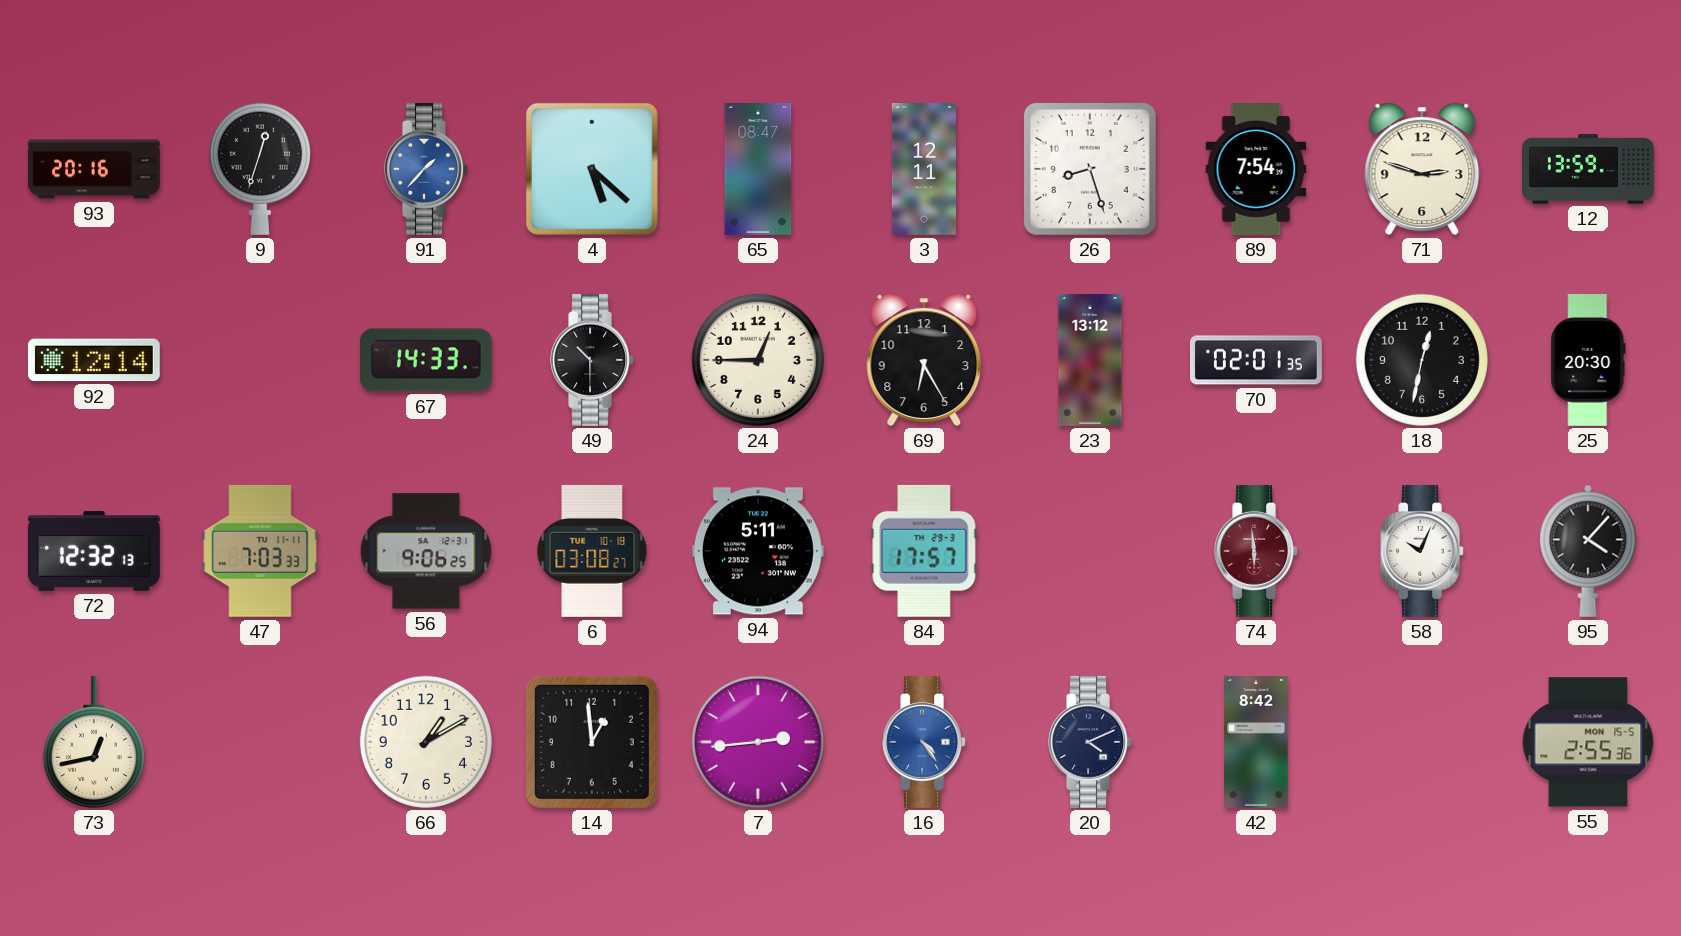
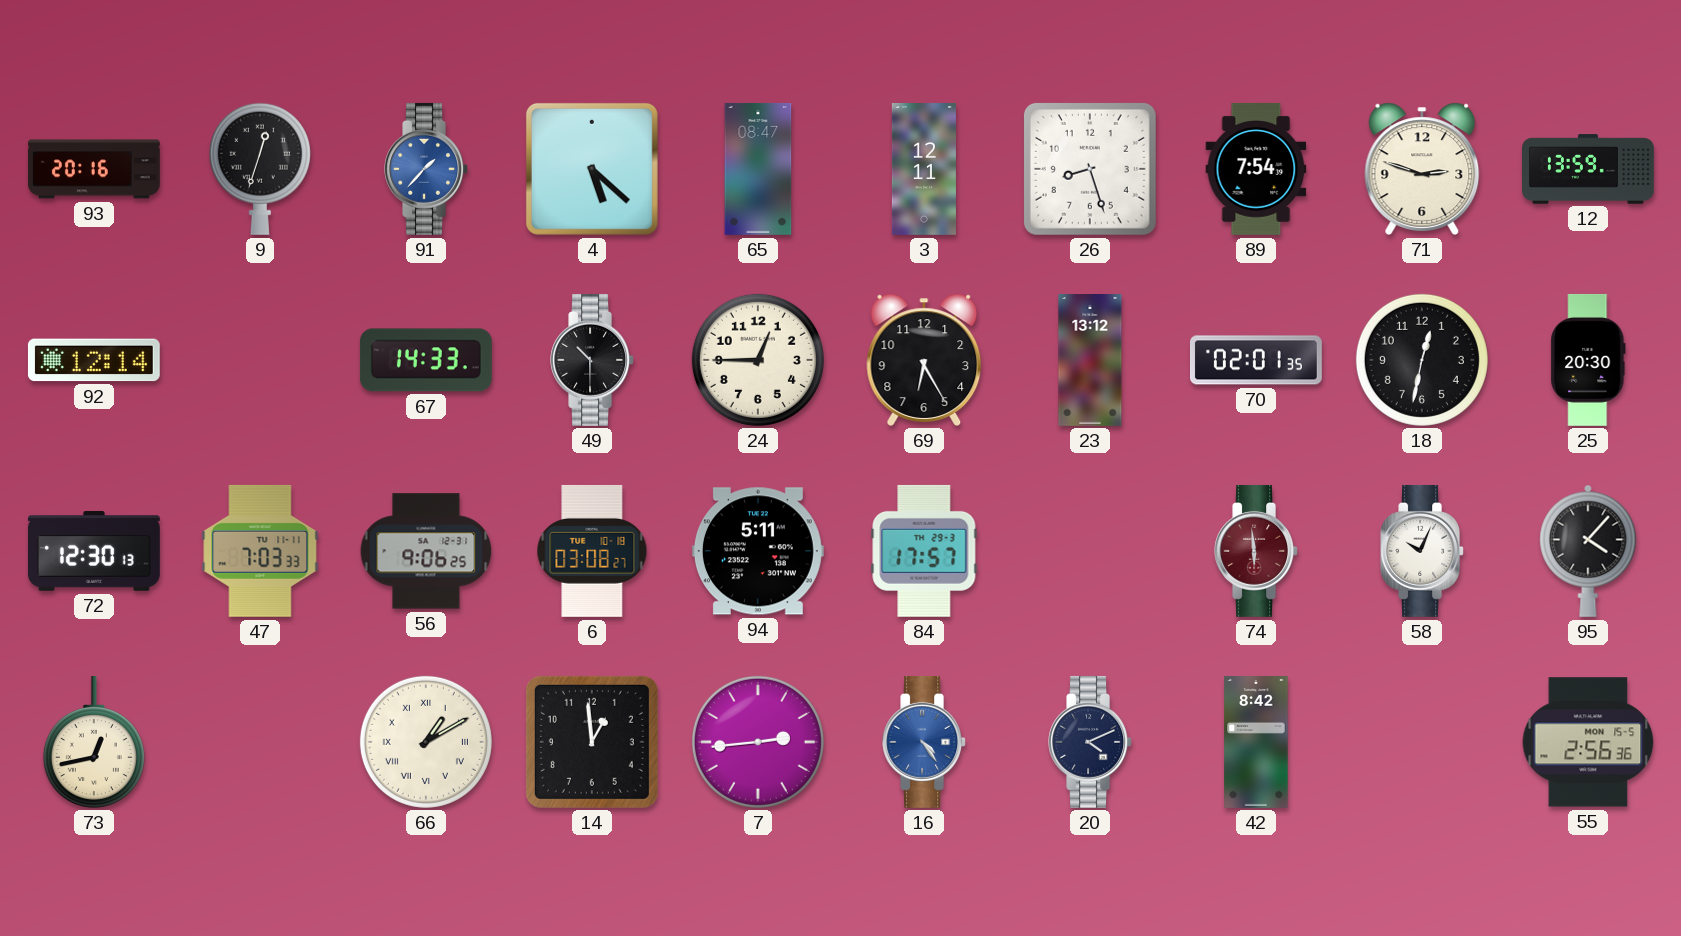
72: 12:32 -> 12:30
66 numerals: Arabic -> Roman
55: 2:55 -> 2:56
